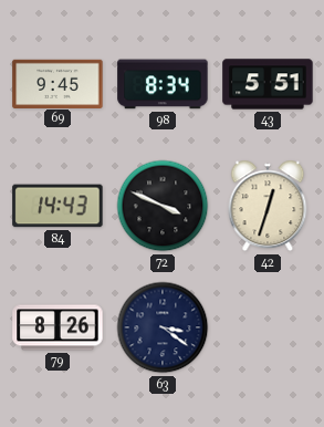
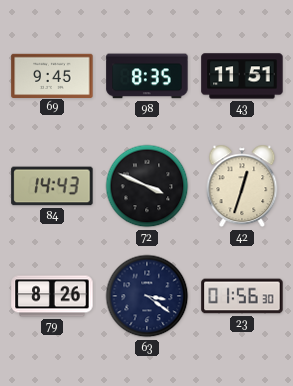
98: 8:34 -> 8:35
43: 5:51 -> 11:51
23: none -> 01:56
